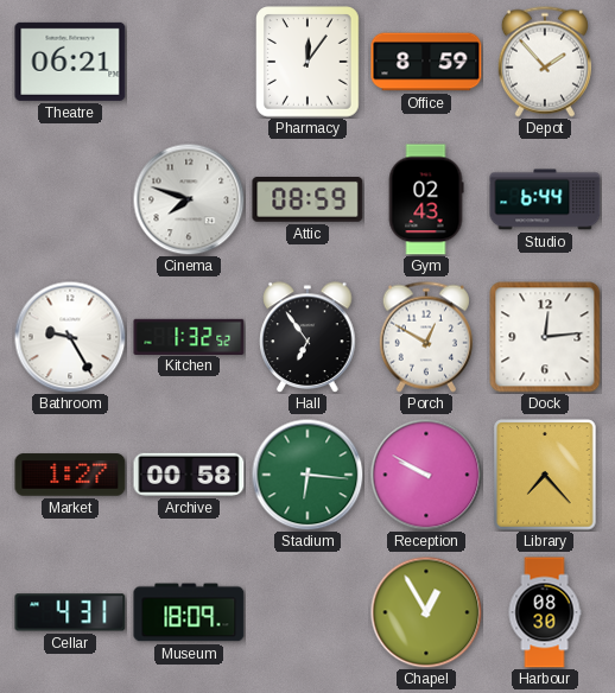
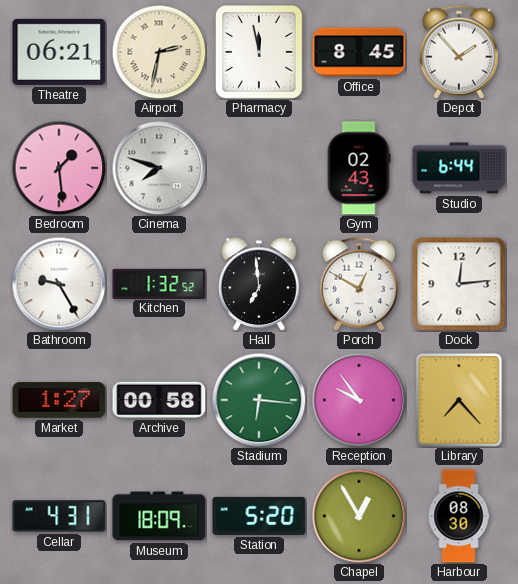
Airport: none -> 2:32
Pharmacy: 12:06 -> 11:58
Office: 8:59 -> 8:45
Bedroom: none -> 1:29
Attic: 08:59 -> none
Hall: 6:54 -> 6:59
Reception: 9:50 -> 9:54
Station: none -> 5:20
